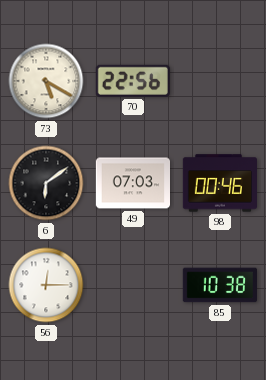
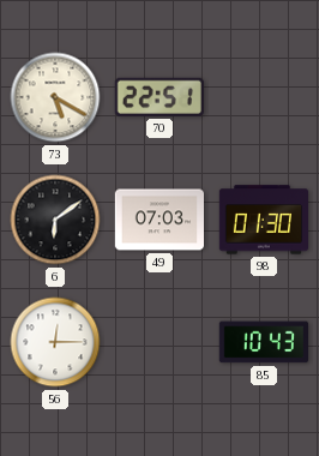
70: 22:56 -> 22:51
98: 00:46 -> 01:30
85: 10:38 -> 10:43
